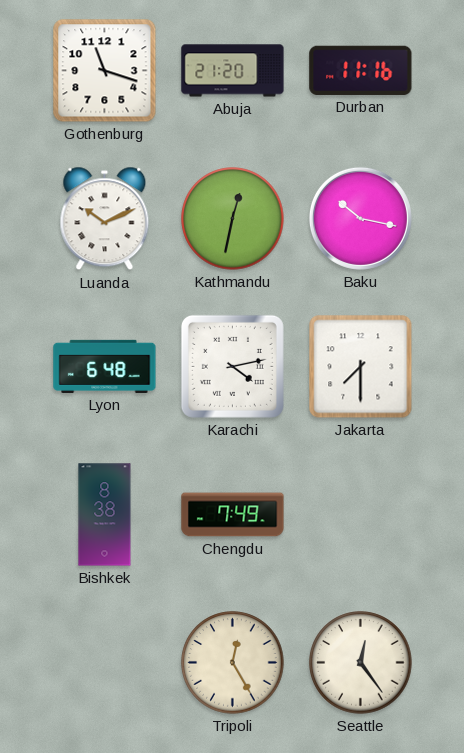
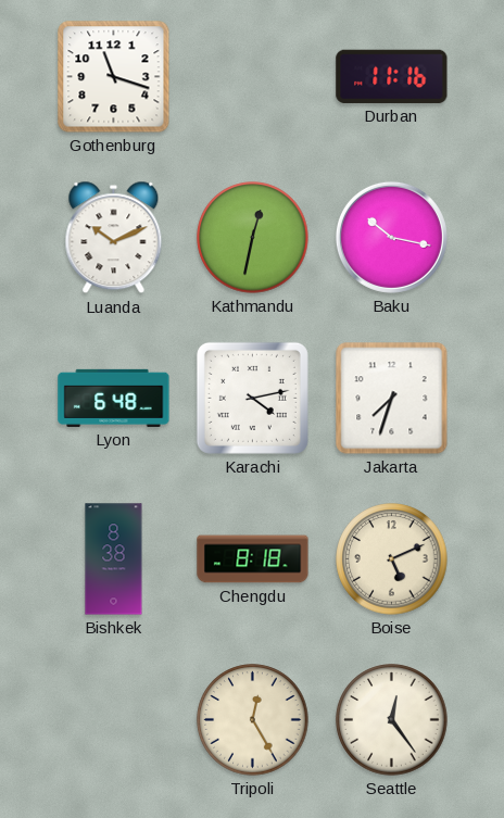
Abuja: 21:20 -> none
Jakarta: 7:30 -> 7:33
Chengdu: 7:49 -> 8:18
Boise: none -> 5:11
